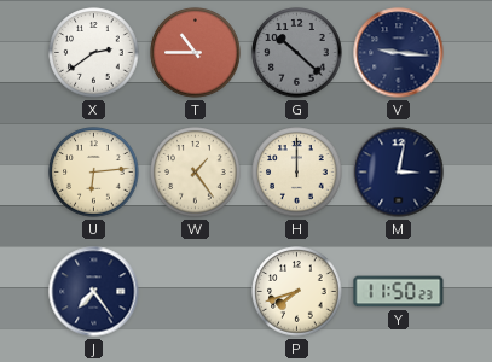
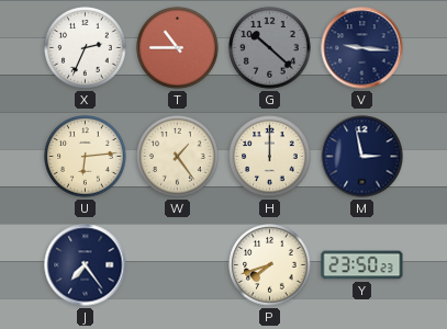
X: 2:39 -> 2:34
M: 3:02 -> 2:58
Y: 11:50 -> 23:50
